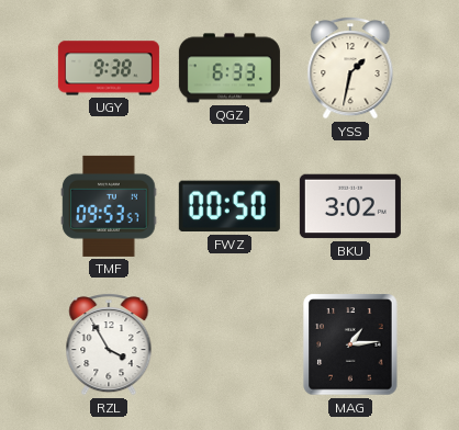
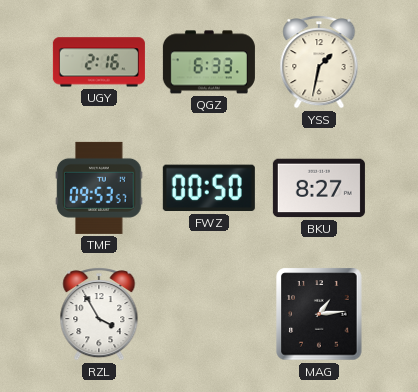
UGY: 9:38 -> 2:16
BKU: 3:02 -> 8:27
